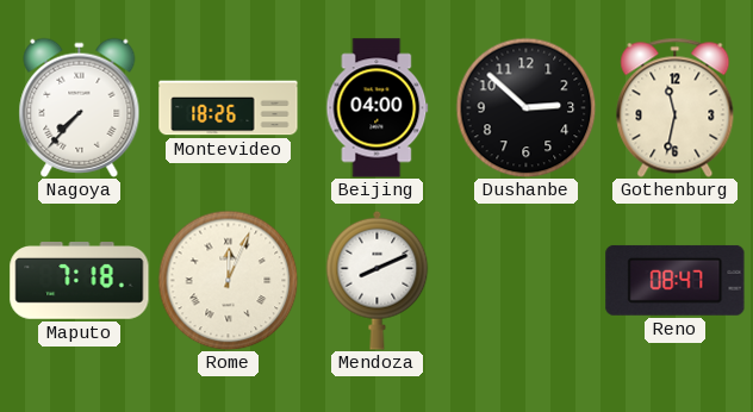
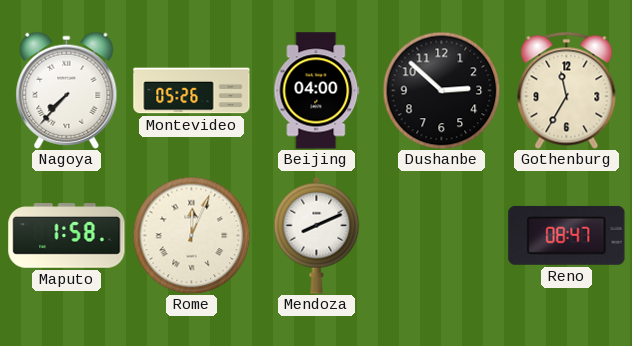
Montevideo: 18:26 -> 05:26
Gothenburg: 11:32 -> 11:35
Maputo: 7:18 -> 1:58
